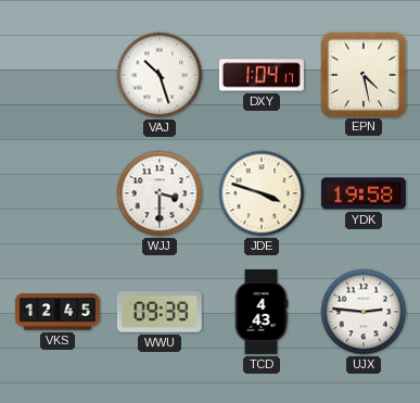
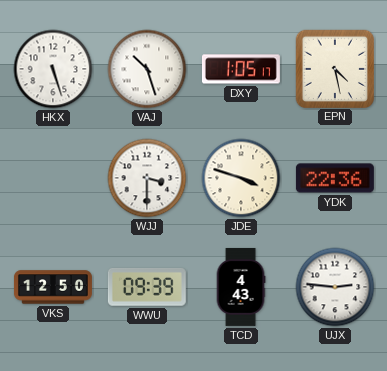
HKX: none -> 5:27
DXY: 1:04 -> 1:05
YDK: 19:58 -> 22:36
VKS: 12:45 -> 12:50
